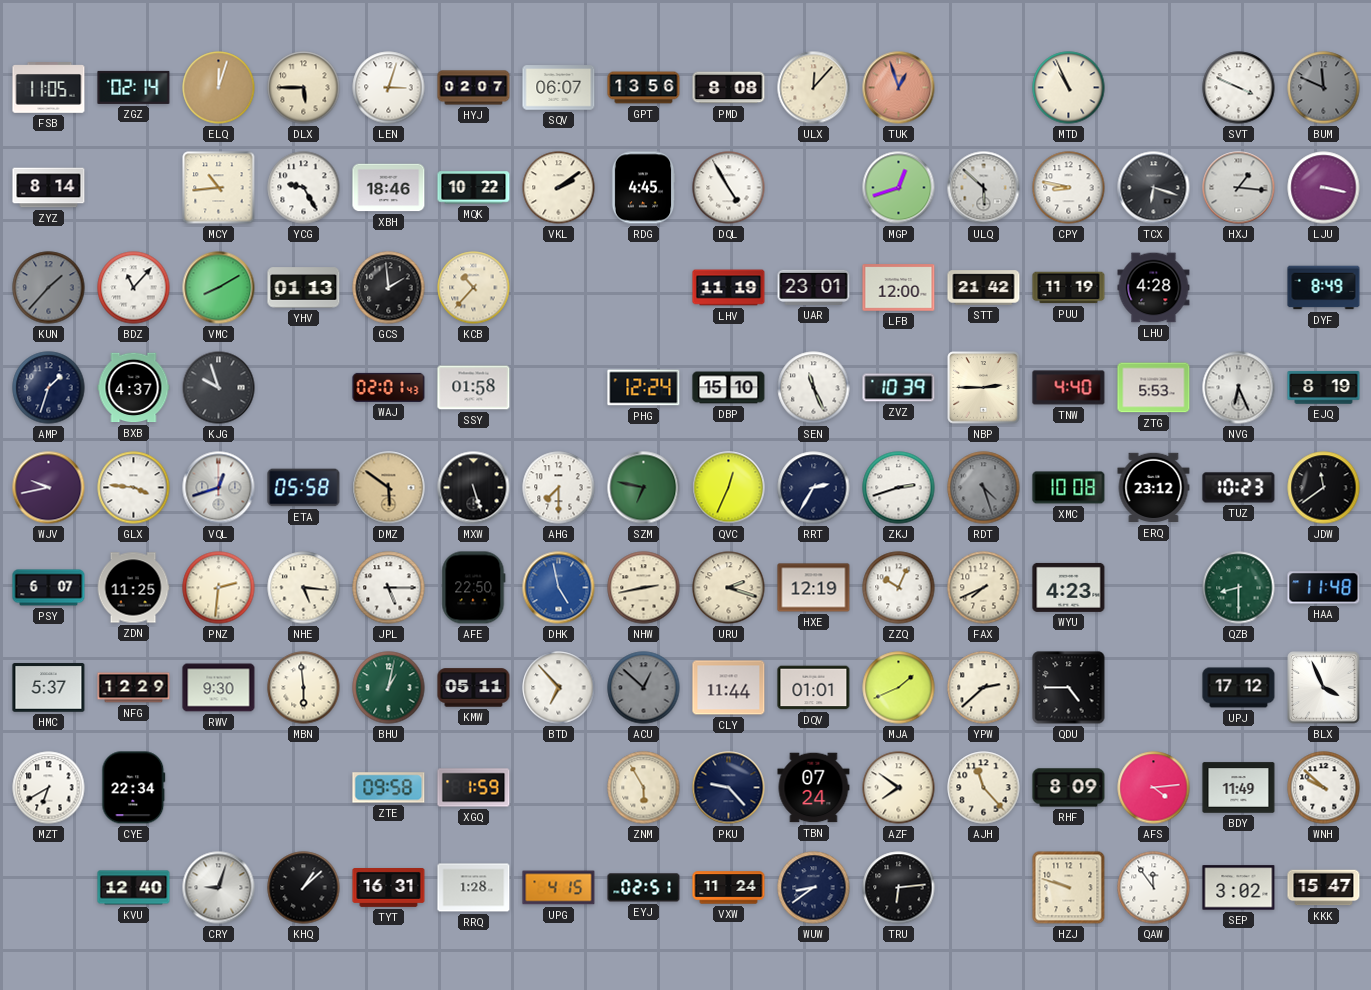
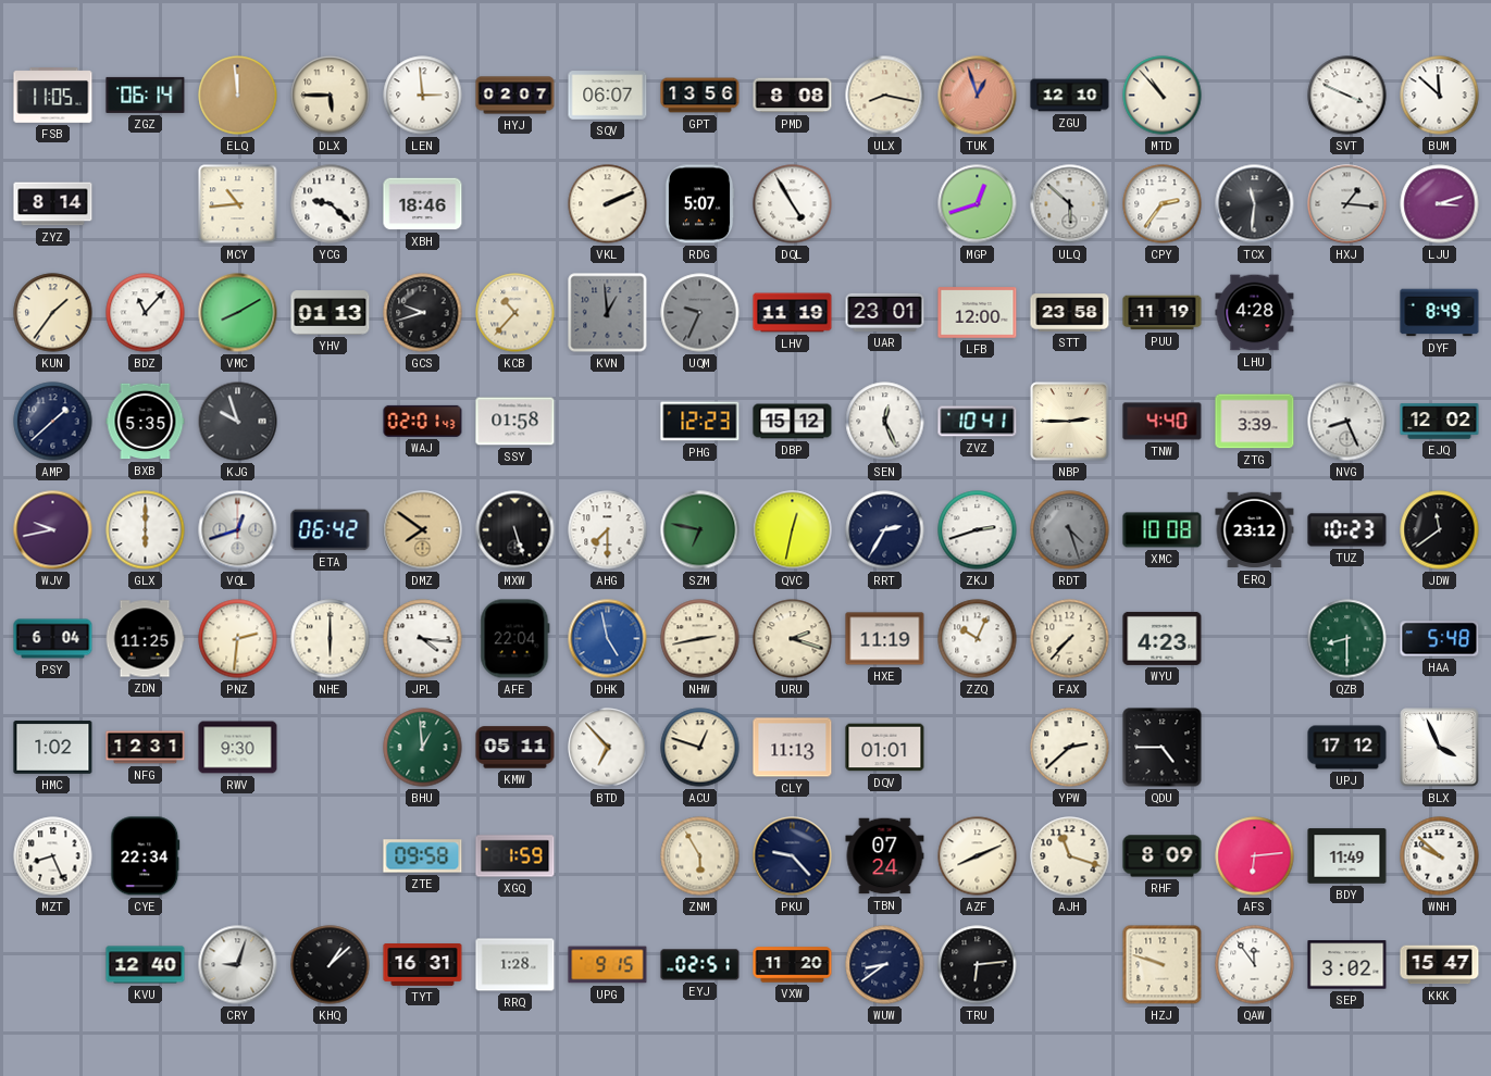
ZGZ: 02:14 -> 06:14
ELQ: 12:03 -> 11:59
LEN: 3:03 -> 2:59
ULX: 12:07 -> 8:17
ZGU: none -> 12:10
MTD: 10:56 -> 10:53
BUM: 11:49 -> 11:52
BUM dial: grey -> white
YCG: 9:25 -> 9:22
MQK: 10:22 -> none
VKL: 2:09 -> 2:11
RDG: 4:45 -> 5:07
CPY: 8:47 -> 2:36
TCX: 6:18 -> 11:31
LJU: 3:17 -> 3:12
KUN: 1:37 -> 1:36
KUN dial: grey -> cream
GCS: 1:59 -> 9:42
KVN: none -> 12:59
UQM: none -> 9:34
STT: 21:42 -> 23:58
AMP: 1:33 -> 1:38
BXB: 4:37 -> 5:35
PHG: 12:24 -> 12:23
DBP: 15:10 -> 15:12
SEN: 11:26 -> 12:26
ZVZ: 10:39 -> 10:41
ZTG: 5:53 -> 3:39
NVG: 6:26 -> 8:26
EJQ: 8:19 -> 12:02
GLX: 3:46 -> 6:00
ETA: 05:58 -> 06:42
DMZ: 5:51 -> 7:51
QVC: 12:34 -> 12:32
PSY: 6:07 -> 6:04
NHE: 5:16 -> 6:00
JPL: 5:15 -> 4:16
AFE: 22:50 -> 22:04
HXE: 12:19 -> 11:19
FAX: 7:41 -> 7:37
HAA: 11:48 -> 5:48
HMC: 5:37 -> 1:02
NFG: 12:29 -> 12:31
MBN: 5:59 -> none
BHU: 1:02 -> 12:59
ACU: 12:52 -> 12:48
ACU dial: grey -> cream
CLY: 11:44 -> 11:13
MJA: 1:41 -> none
MZT: 6:40 -> 8:26
AZF: 7:51 -> 8:11
AJH: 11:23 -> 11:18
AFS: 4:14 -> 6:14
UPG: 4:15 -> 9:15
VXW: 11:24 -> 11:20
